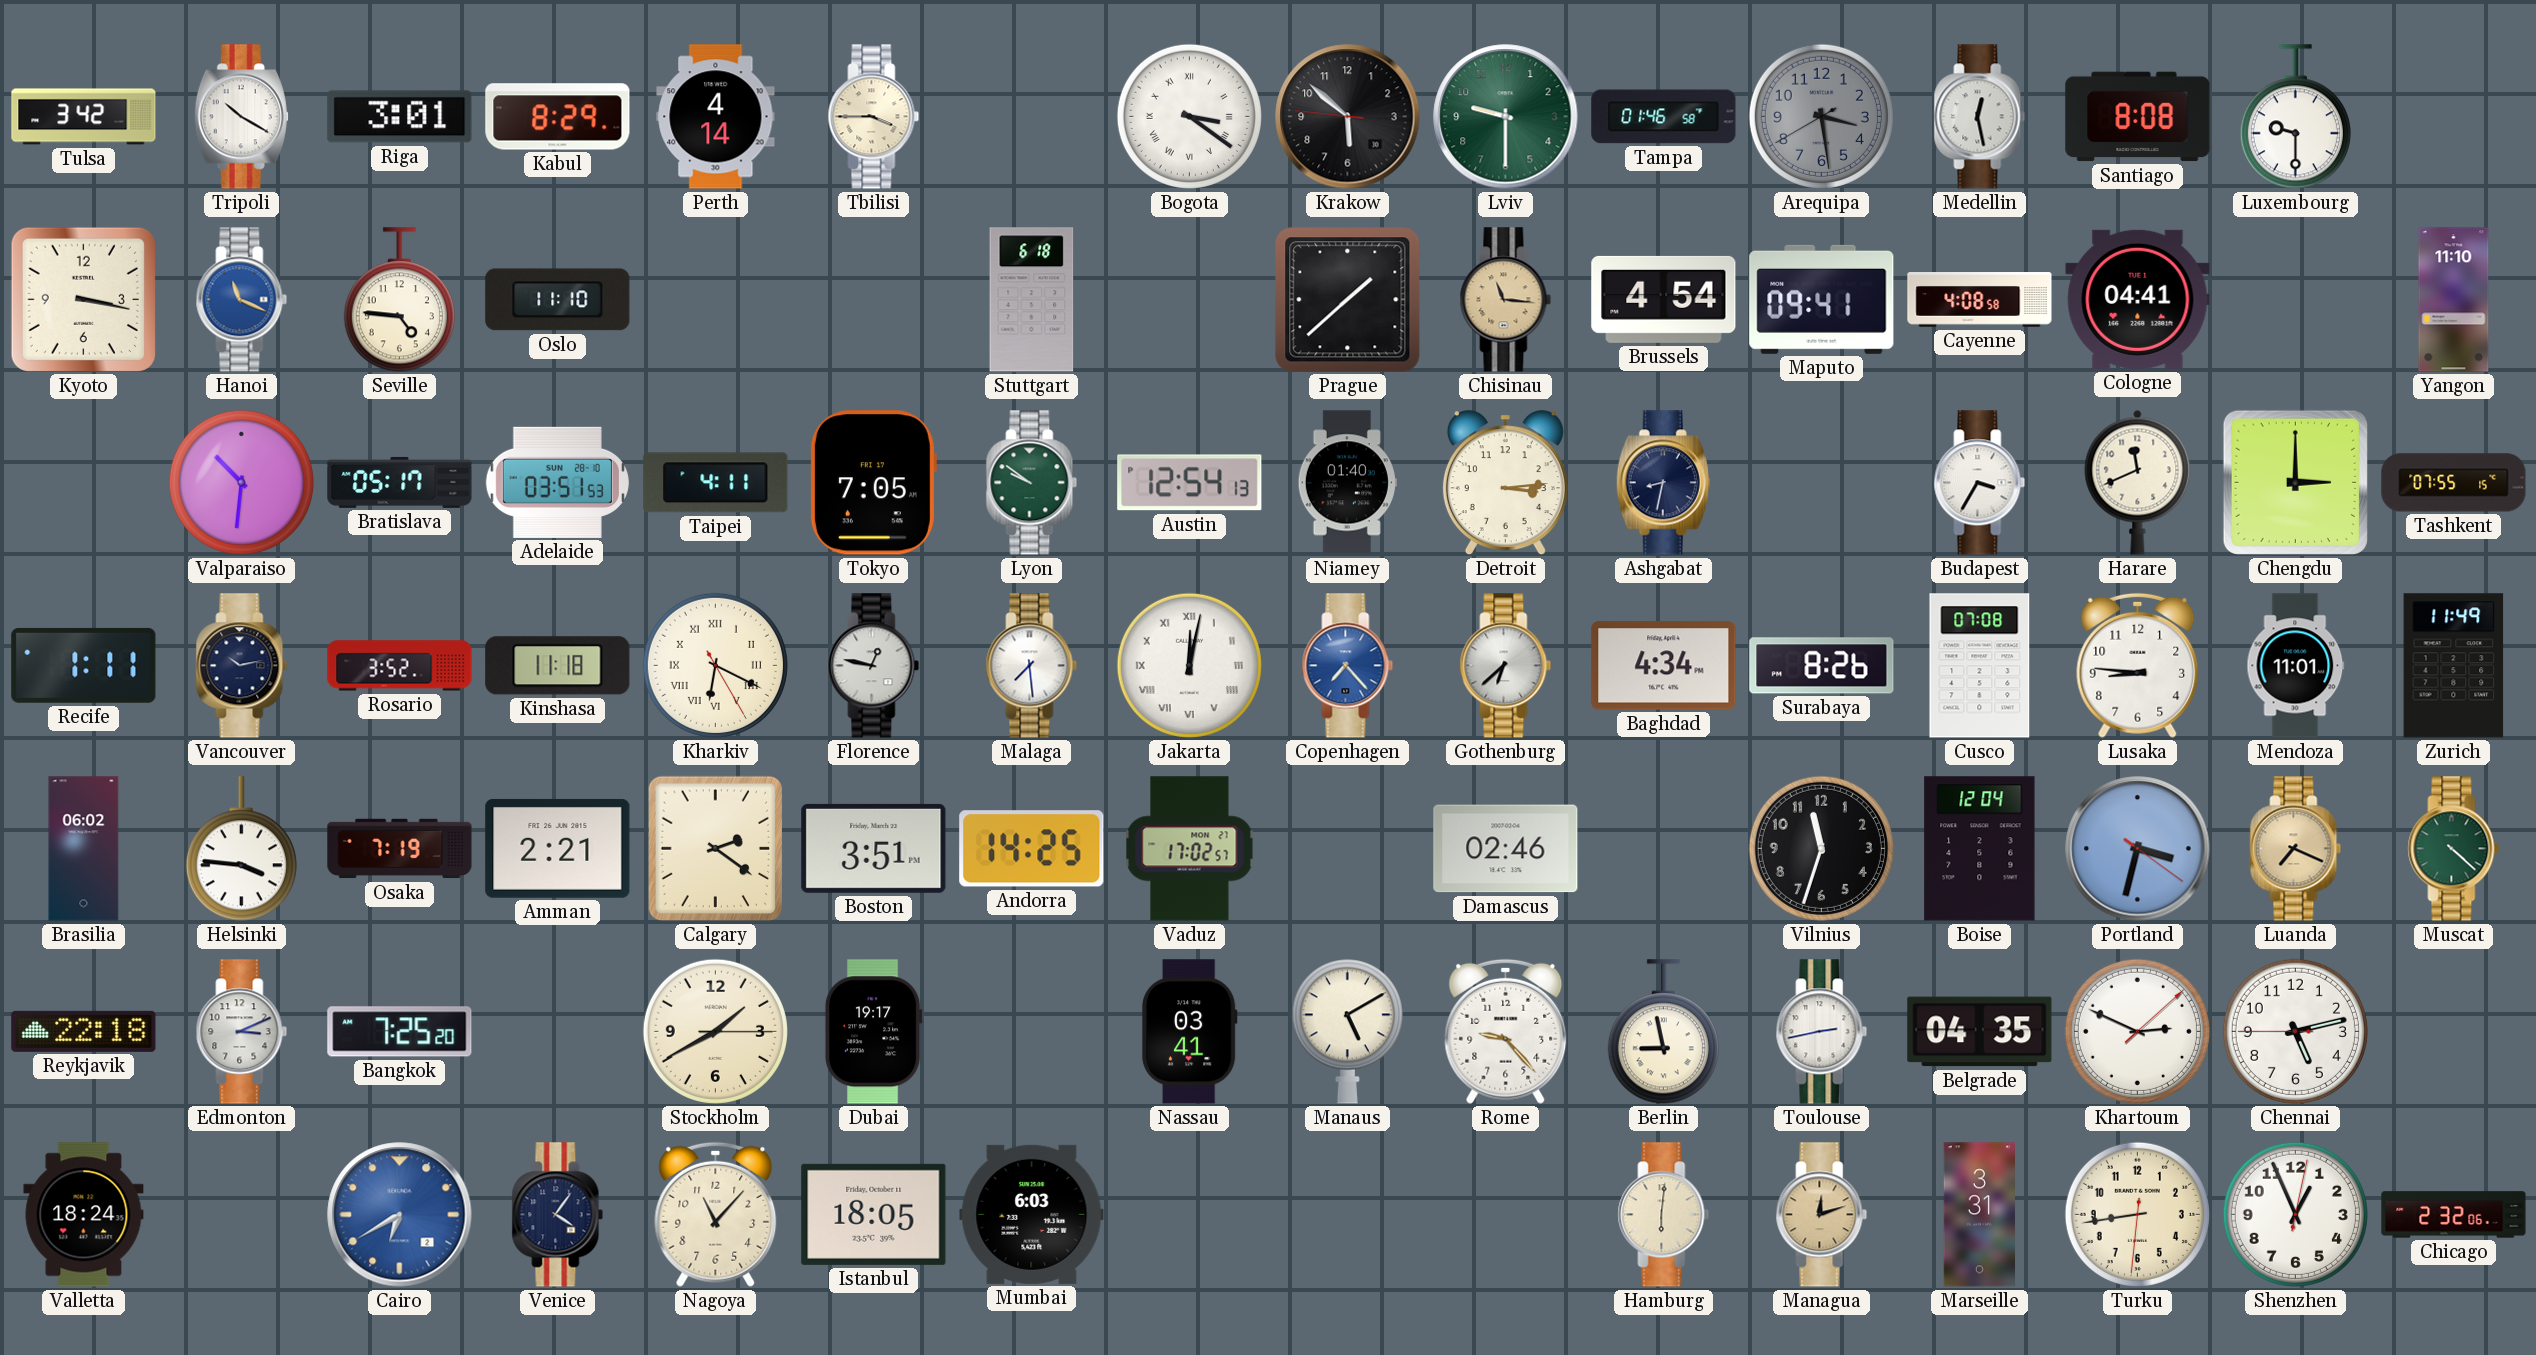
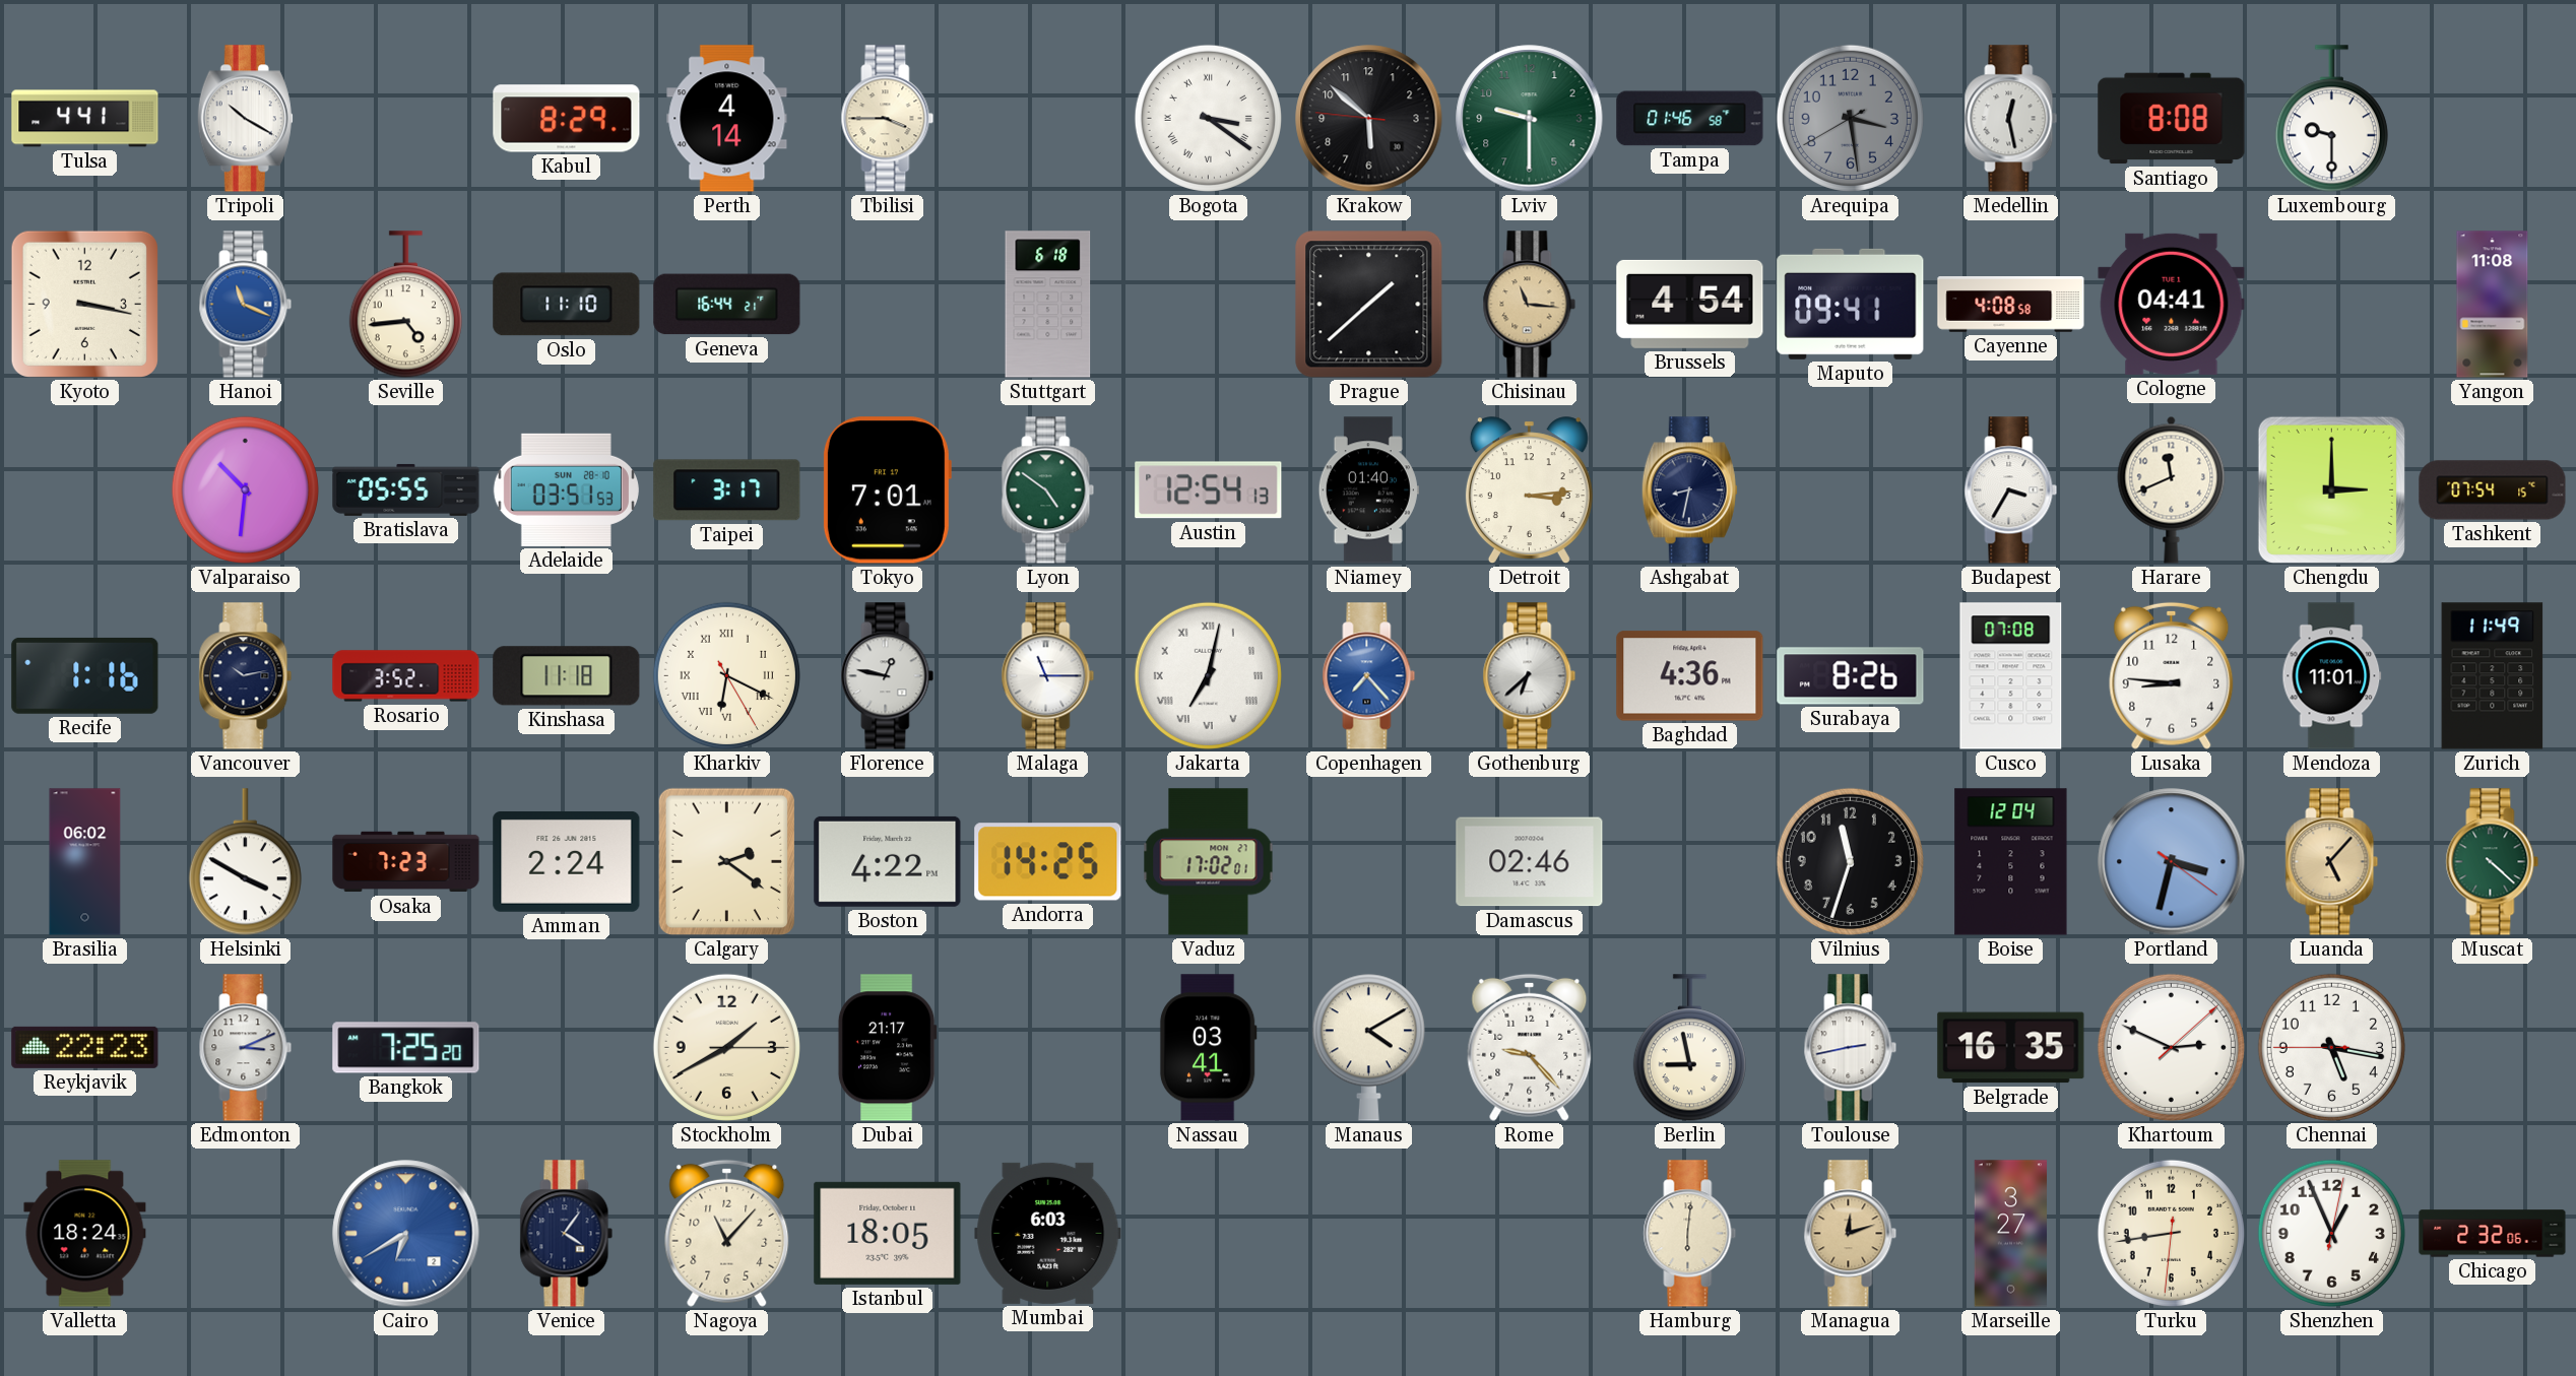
Tulsa: 3:42 -> 4:41
Riga: 3:01 -> none
Seville: 4:46 -> 4:44
Geneva: none -> 16:44
Yangon: 11:10 -> 11:08
Bratislava: 05:17 -> 05:55
Taipei: 4:11 -> 3:17
Tokyo: 7:05 -> 7:01
Lyon: 9:51 -> 4:51
Tashkent: 07:55 -> 07:54
Recife: 1:11 -> 1:16
Malaga: 7:29 -> 11:15
Jakarta: 12:02 -> 7:02
Baghdad: 4:34 -> 4:36
Helsinki: 3:46 -> 3:50
Osaka: 7:19 -> 7:23
Amman: 2:21 -> 2:24
Boston: 3:51 -> 4:22
Vaduz: 17:02:57 -> 17:02:01
Luanda: 7:19 -> 5:07
Reykjavik: 22:18 -> 22:23
Dubai: 19:17 -> 21:17
Manaus: 5:10 -> 4:10
Belgrade: 04:35 -> 16:35
Chennai: 5:12 -> 5:16
Marseille: 3:31 -> 3:27
